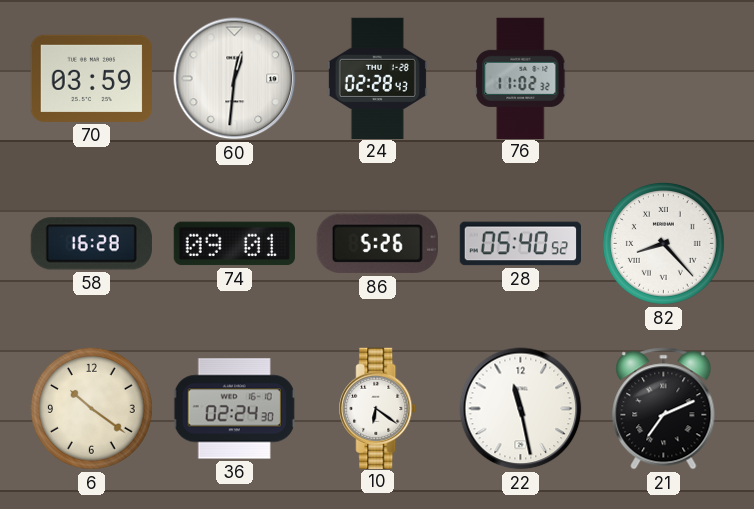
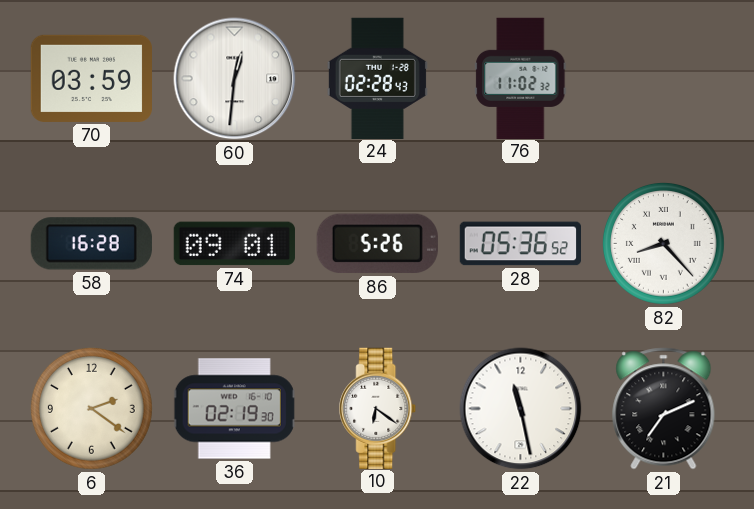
28: 05:40 -> 05:36
6: 10:21 -> 2:21
36: 02:24 -> 02:19
